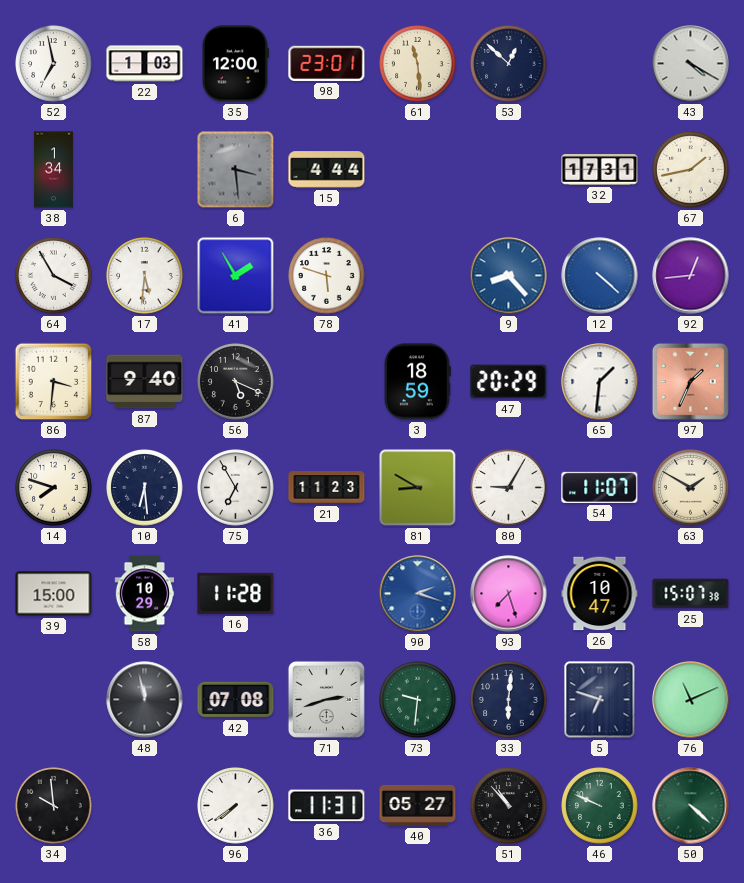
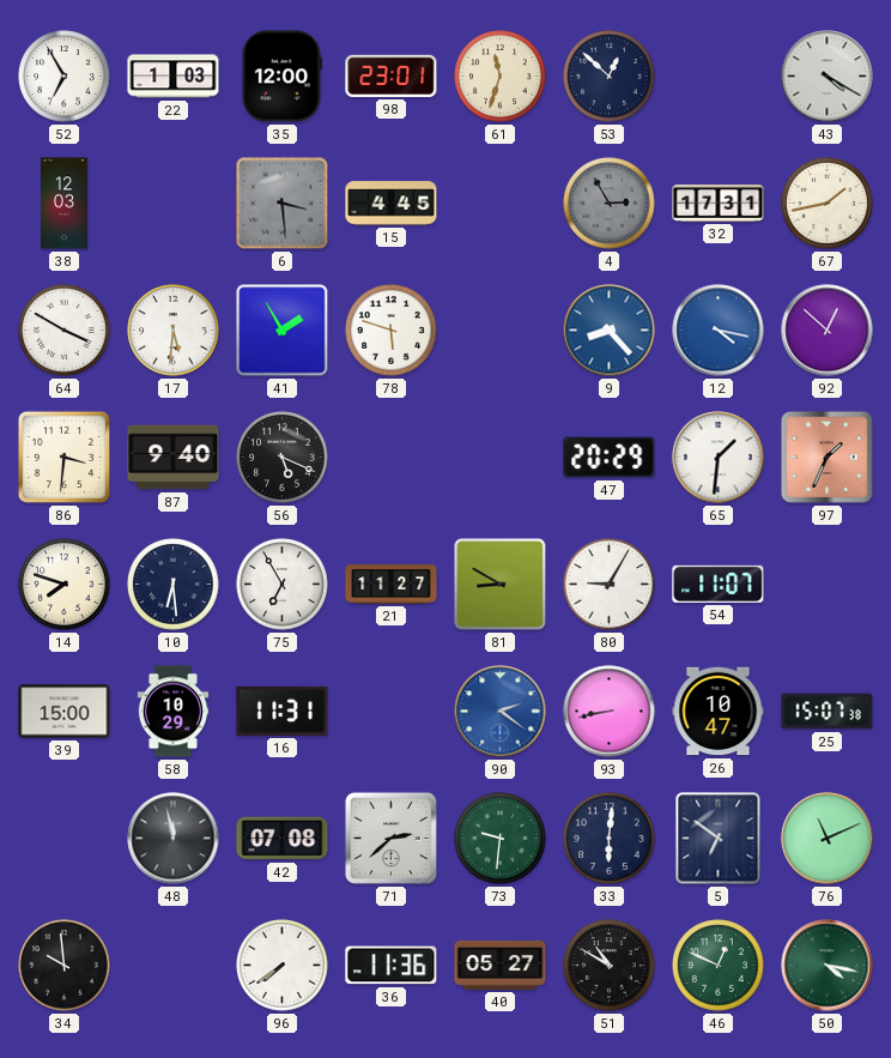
52: 6:58 -> 6:55
61: 11:29 -> 11:33
38: 1:34 -> 12:03
15: 4:44 -> 4:45
4: none -> 2:55
64: 3:55 -> 3:50
12: 4:22 -> 4:17
92: 12:44 -> 12:52
3: 18:59 -> none
21: 11:23 -> 11:27
63: 1:50 -> none
16: 11:28 -> 11:31
90: 2:18 -> 2:21
93: 7:27 -> 8:43
71: 2:42 -> 2:38
5: 6:48 -> 6:51
36: 11:31 -> 11:36
51: 10:53 -> 10:50
46: 9:49 -> 12:49
50: 4:22 -> 4:17
